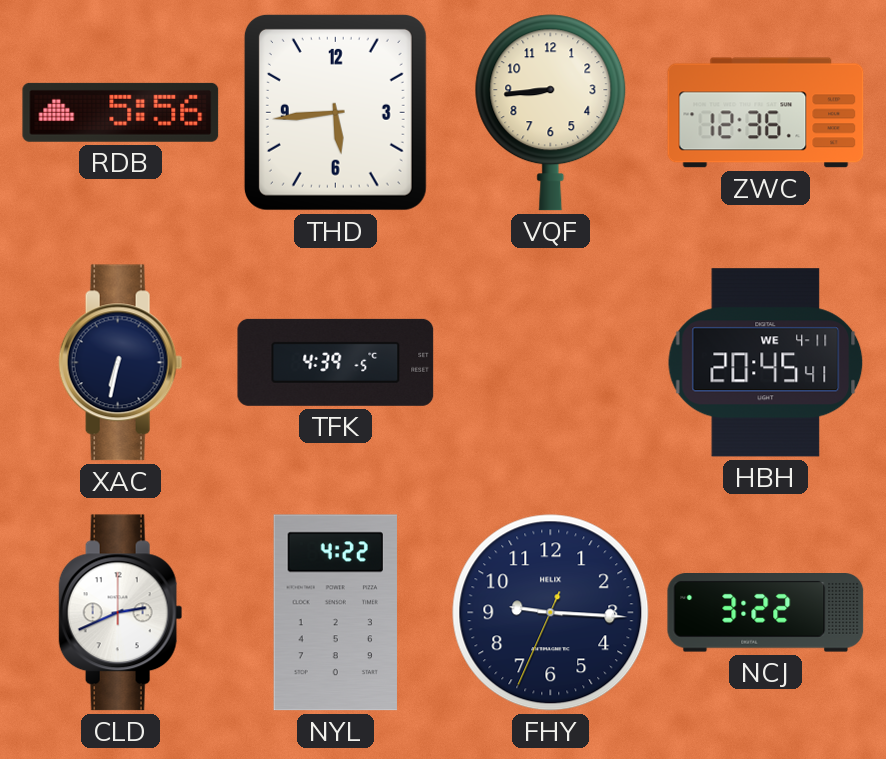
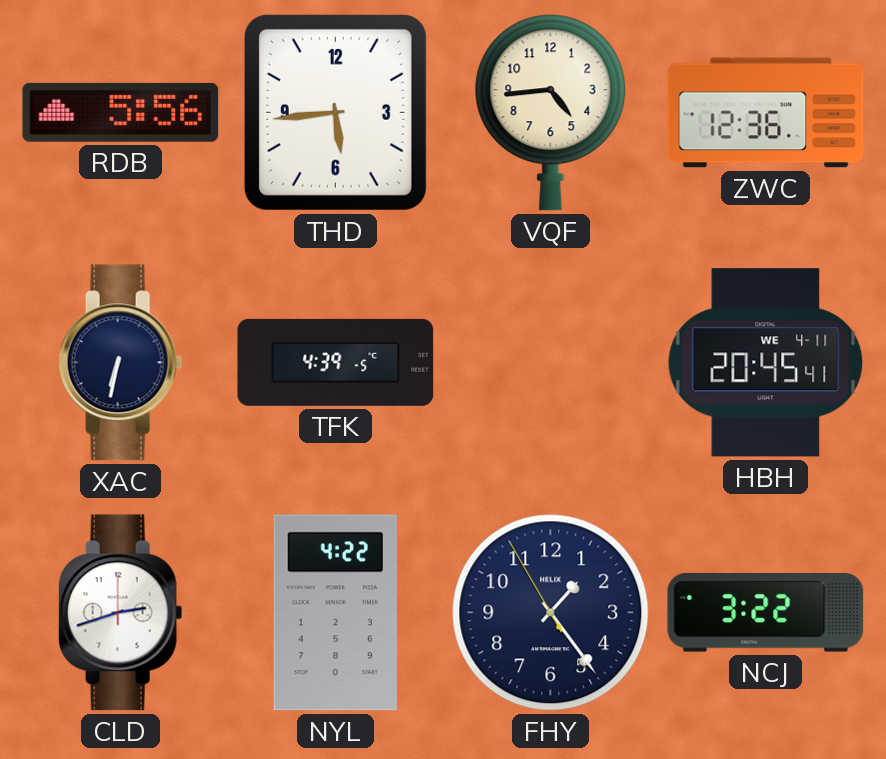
VQF: 8:44 -> 4:44
CLD: 2:41 -> 2:42
FHY: 9:15 -> 1:23
